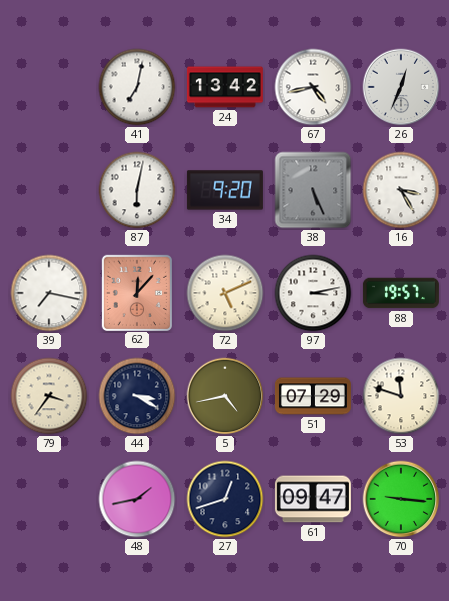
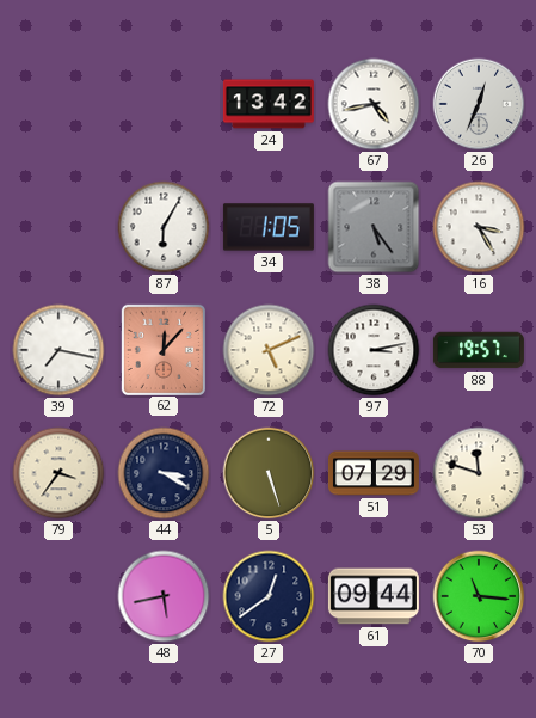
41: 7:02 -> none
87: 6:02 -> 6:05
34: 9:20 -> 1:05
38: 5:26 -> 5:24
5: 4:43 -> 5:27
48: 1:43 -> 5:43
27: 12:42 -> 12:39
61: 09:47 -> 09:44
70: 9:16 -> 11:16
